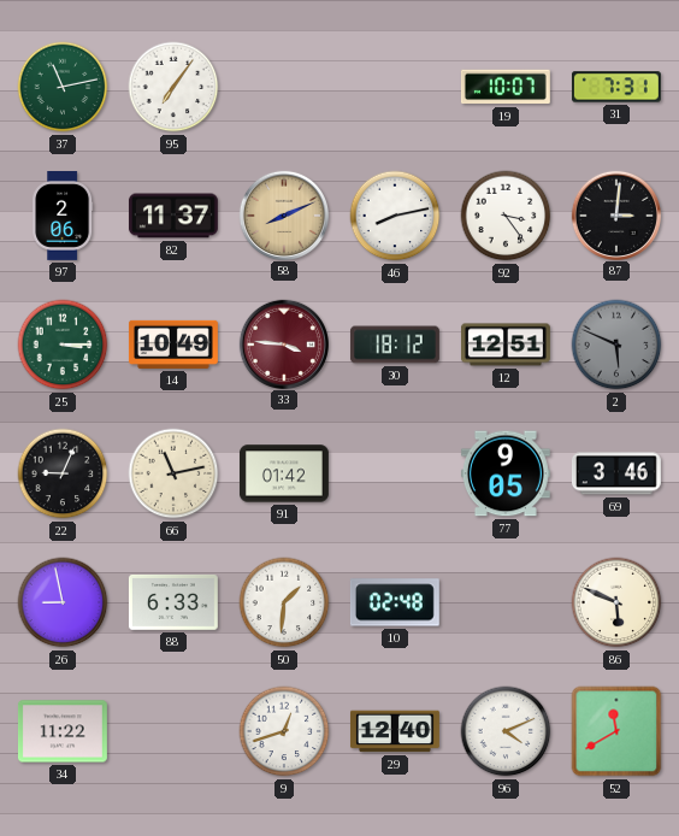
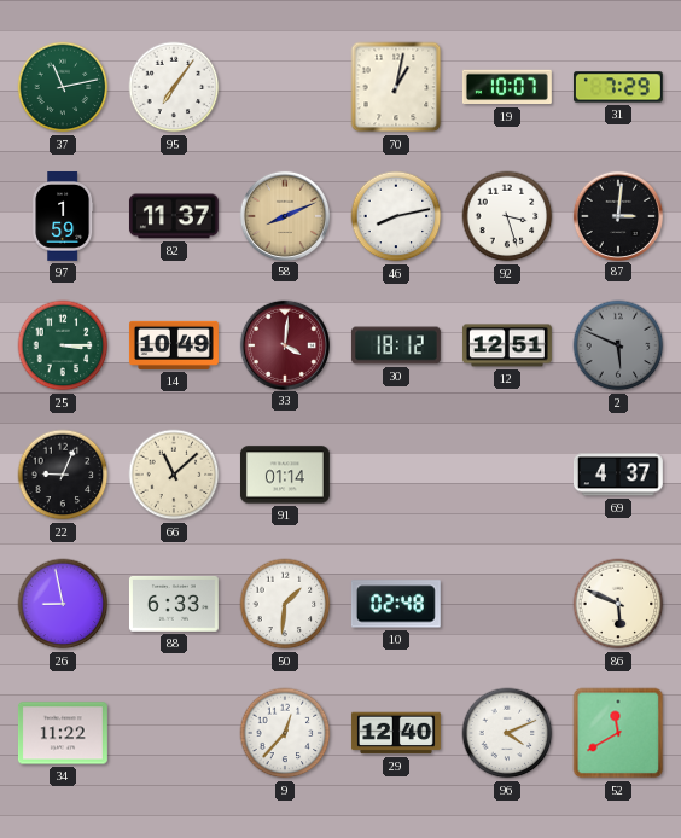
70: none -> 1:02
31: 7:31 -> 7:29
97: 2:06 -> 1:59
92: 3:24 -> 3:27
33: 3:46 -> 4:01
66: 11:13 -> 11:08
91: 01:42 -> 01:14
77: 9:05 -> none
69: 3:46 -> 4:37
9: 12:42 -> 12:37
